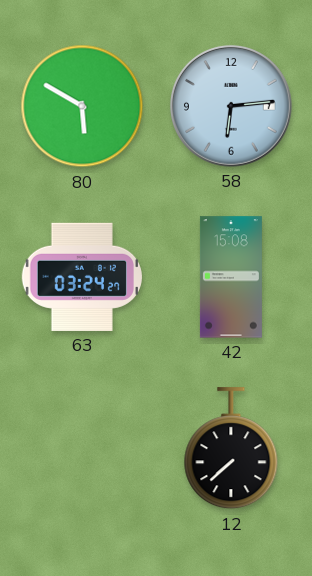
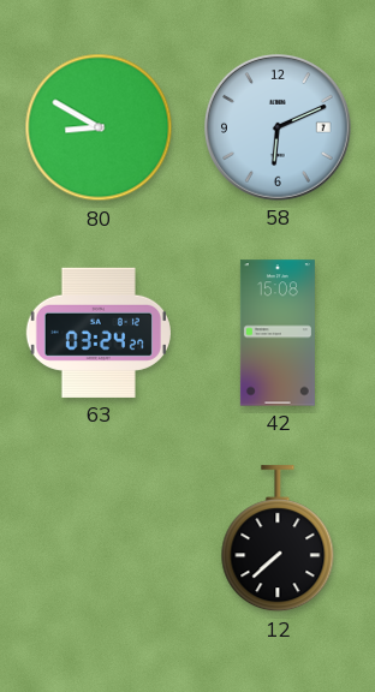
80: 5:50 -> 8:50
58: 6:14 -> 6:11
